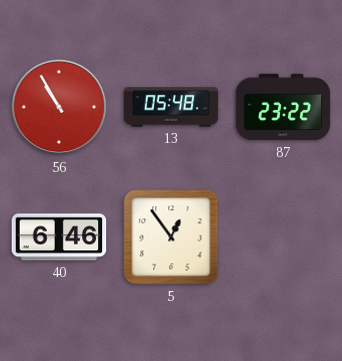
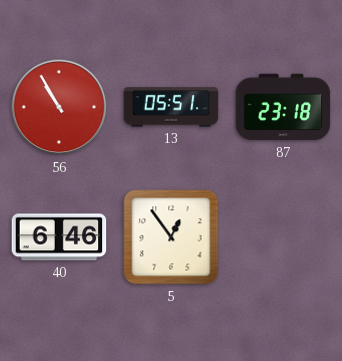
13: 05:48 -> 05:51
87: 23:22 -> 23:18
